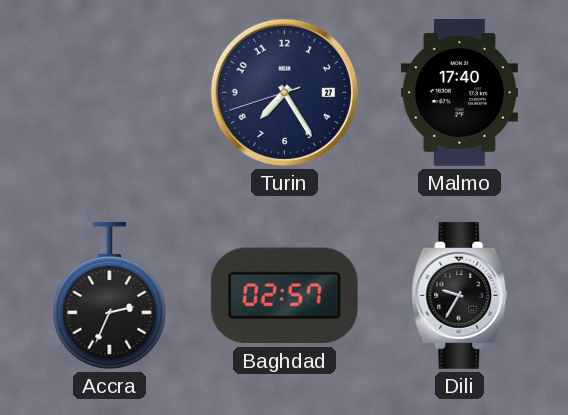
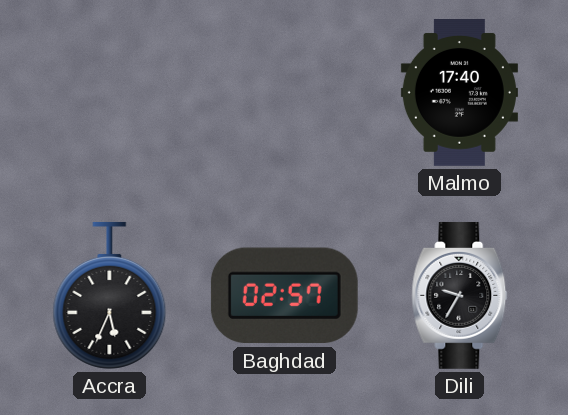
Turin: 7:24 -> none
Accra: 2:34 -> 5:34
